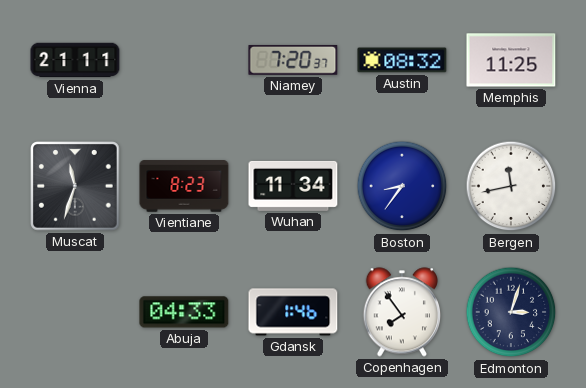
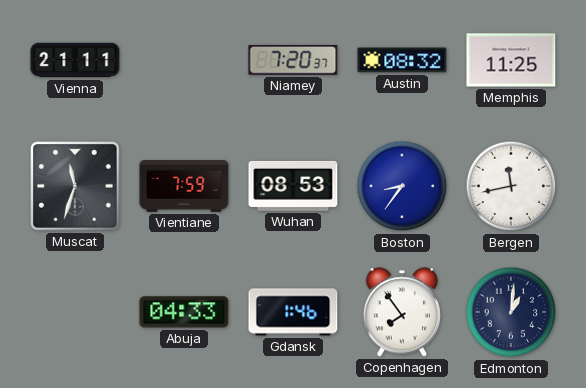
Vientiane: 8:23 -> 7:59
Wuhan: 11:34 -> 08:53
Edmonton: 3:03 -> 1:01
